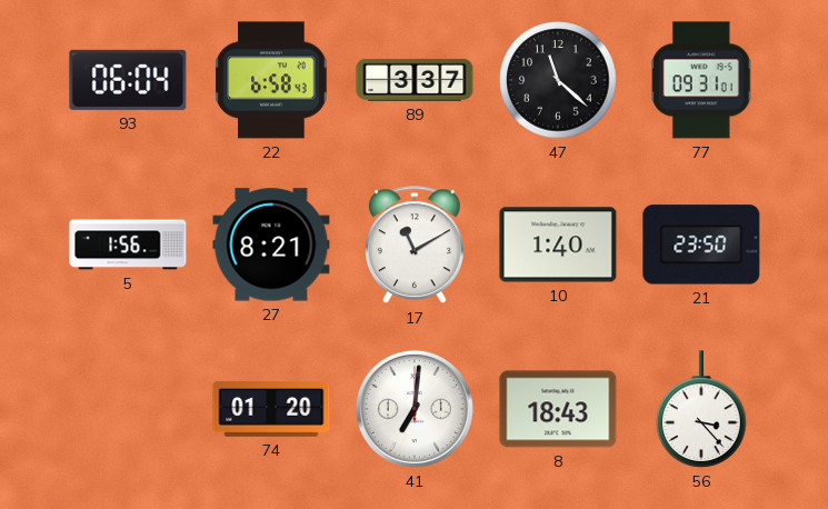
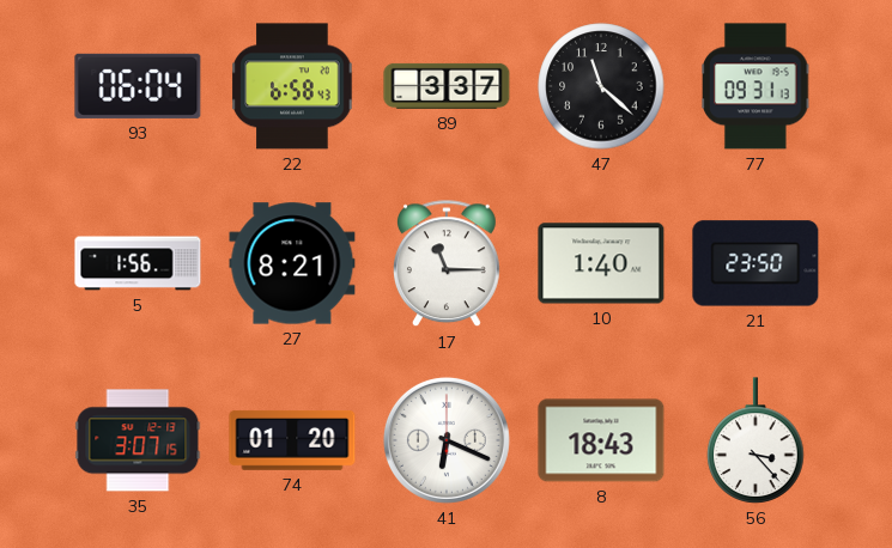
77: 09:31:01 -> 09:31:13
17: 11:10 -> 11:15
35: none -> 3:07
41: 7:01 -> 6:19
